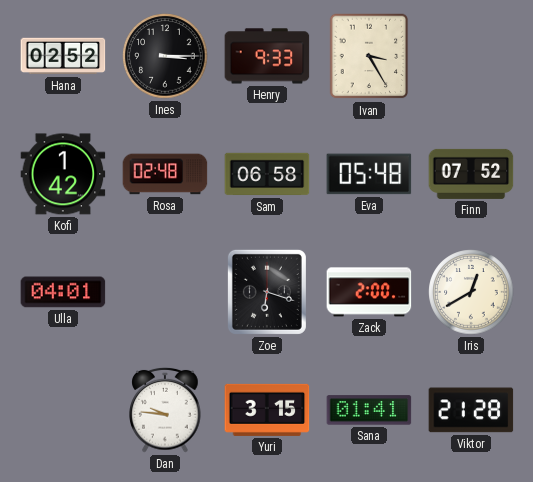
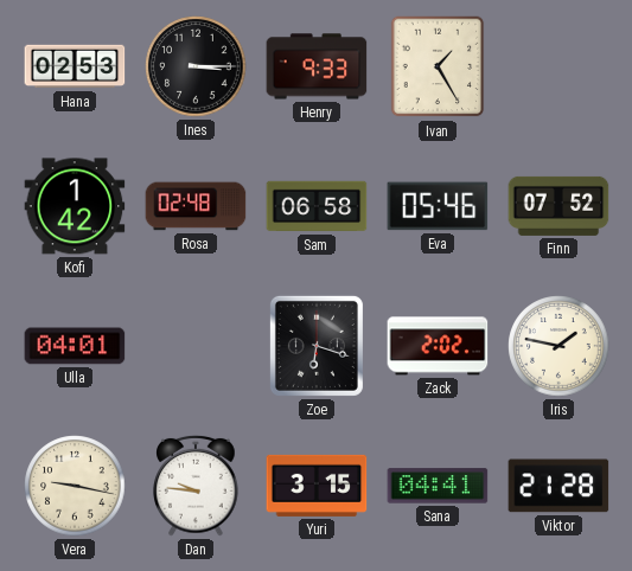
Hana: 02:52 -> 02:53
Ivan: 3:25 -> 1:25
Eva: 05:48 -> 05:46
Zack: 2:00 -> 2:02
Iris: 12:40 -> 1:47
Vera: none -> 9:17
Sana: 01:41 -> 04:41
